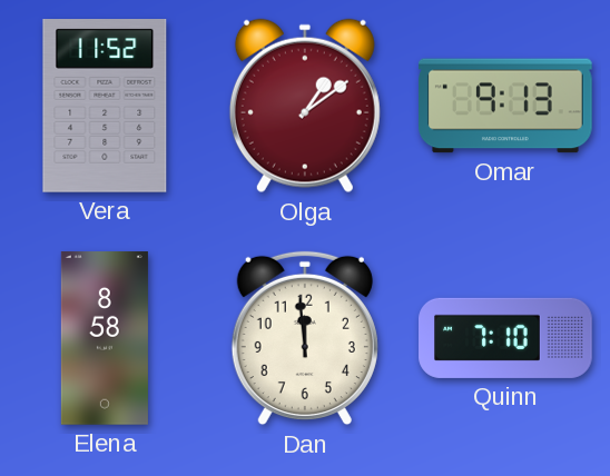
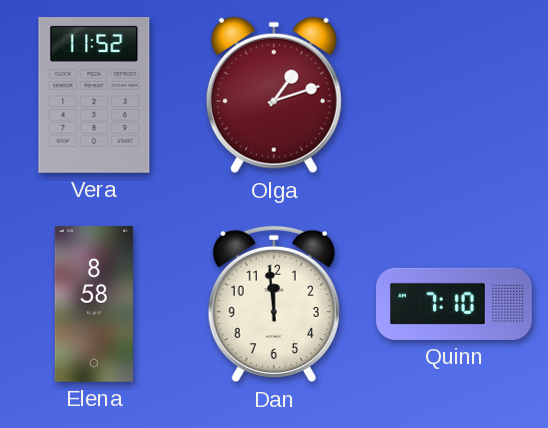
Olga: 1:09 -> 1:12
Omar: 9:13 -> none
